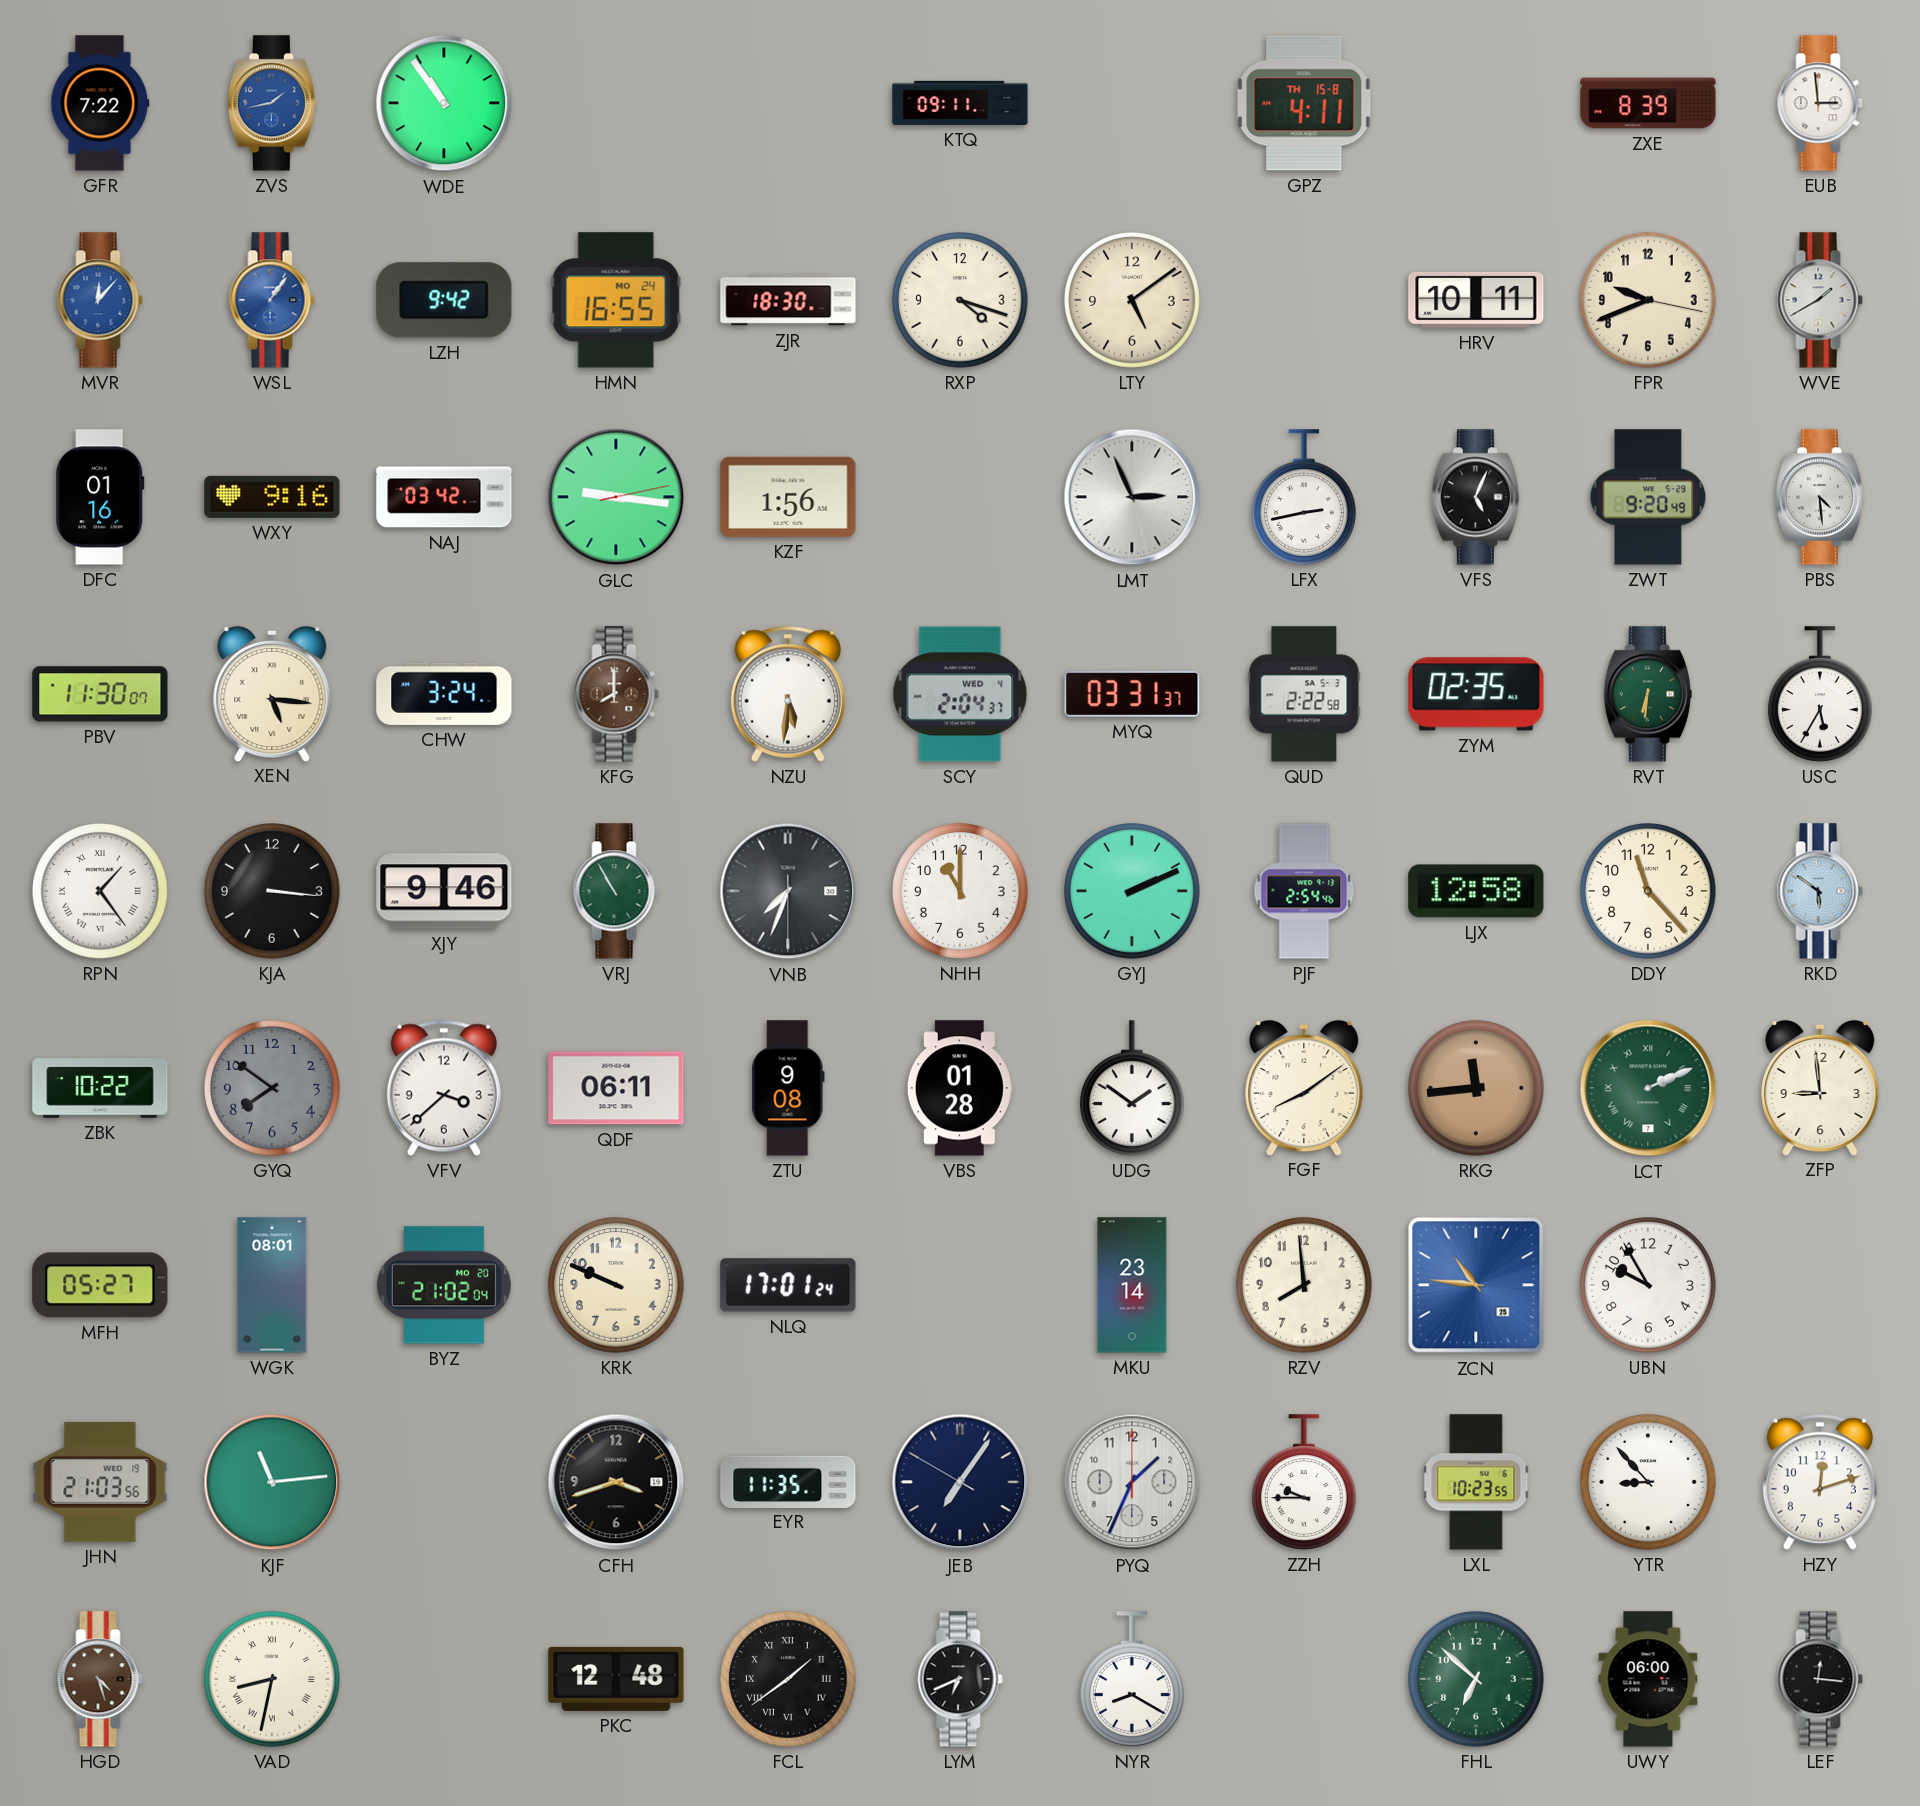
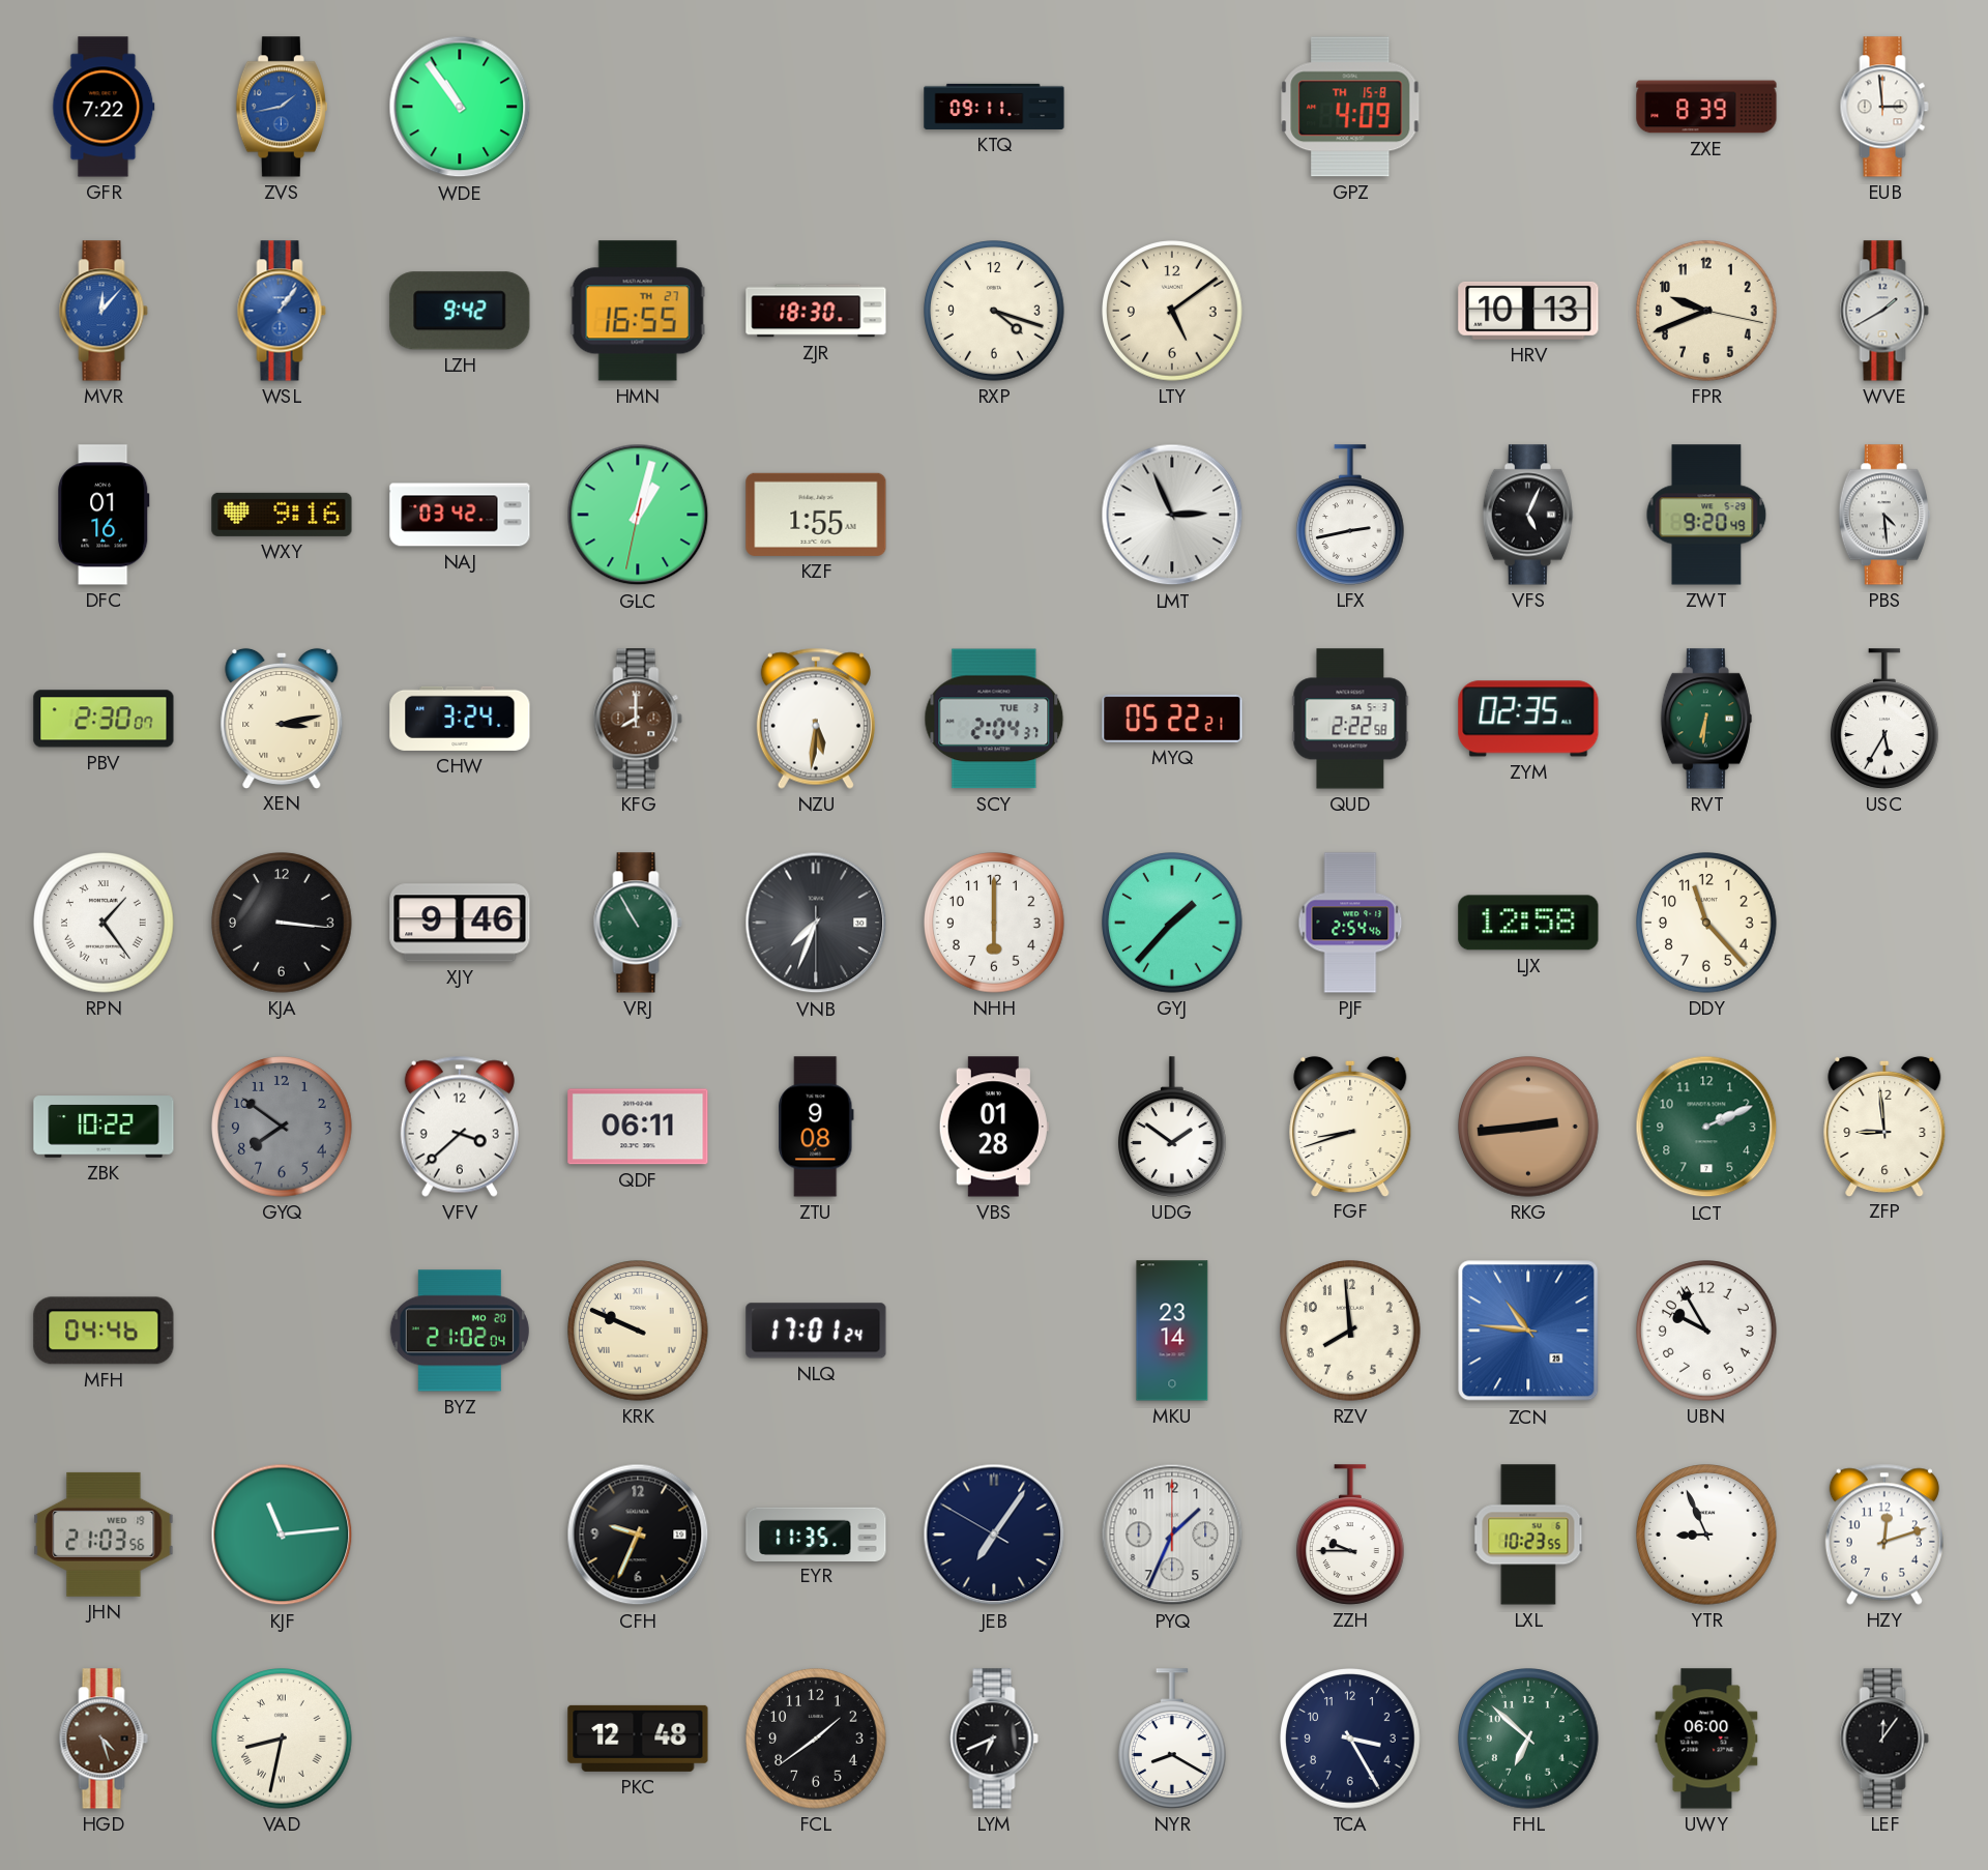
GPZ: 4:11 -> 4:09
HMN date: MO 24 -> TH 27
HRV: 10:11 -> 10:13
GLC: 9:16 -> 1:02
KZF: 1:56 -> 1:55
PBV: 11:30 -> 2:30
XEN: 5:16 -> 3:13
SCY date: WED 4 -> TUE 3
MYQ: 03:31 -> 05:22
NHH: 11:00 -> 6:00
GYJ: 2:11 -> 1:37
RKD: 5:51 -> none
FGF: 8:09 -> 8:42
RKG: 11:44 -> 2:44
LCT numerals: Roman -> Arabic
MFH: 05:27 -> 04:46
WGK: 08:01 -> none
KRK numerals: Arabic -> Roman
CFH: 3:42 -> 9:34
YTR: 8:53 -> 8:56
FCL numerals: Roman -> Arabic
TCA: none -> 3:25
LEF: 12:16 -> 12:06
